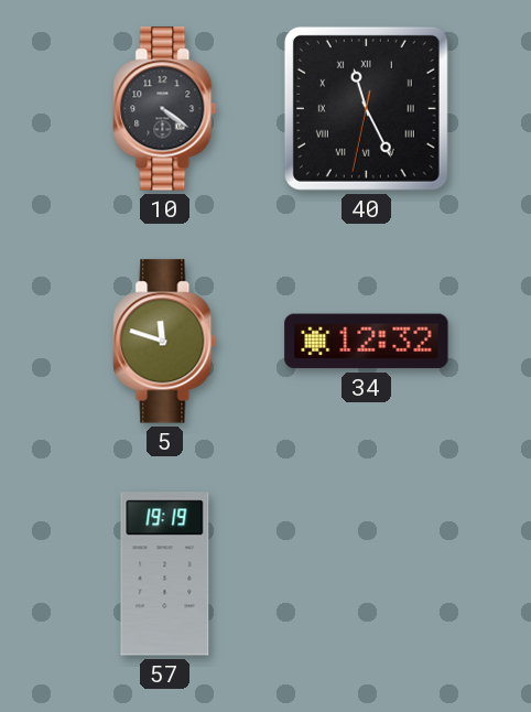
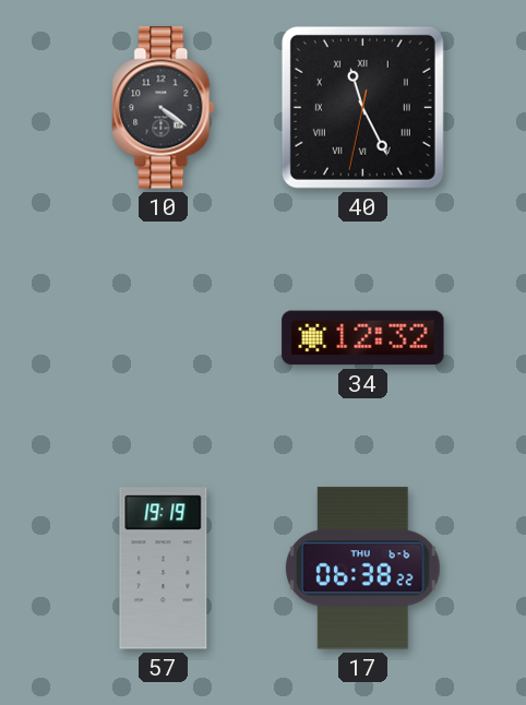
5: 11:48 -> none
17: none -> 06:38
